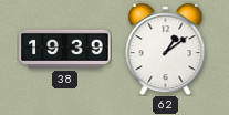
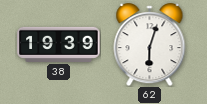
62: 1:09 -> 6:03
